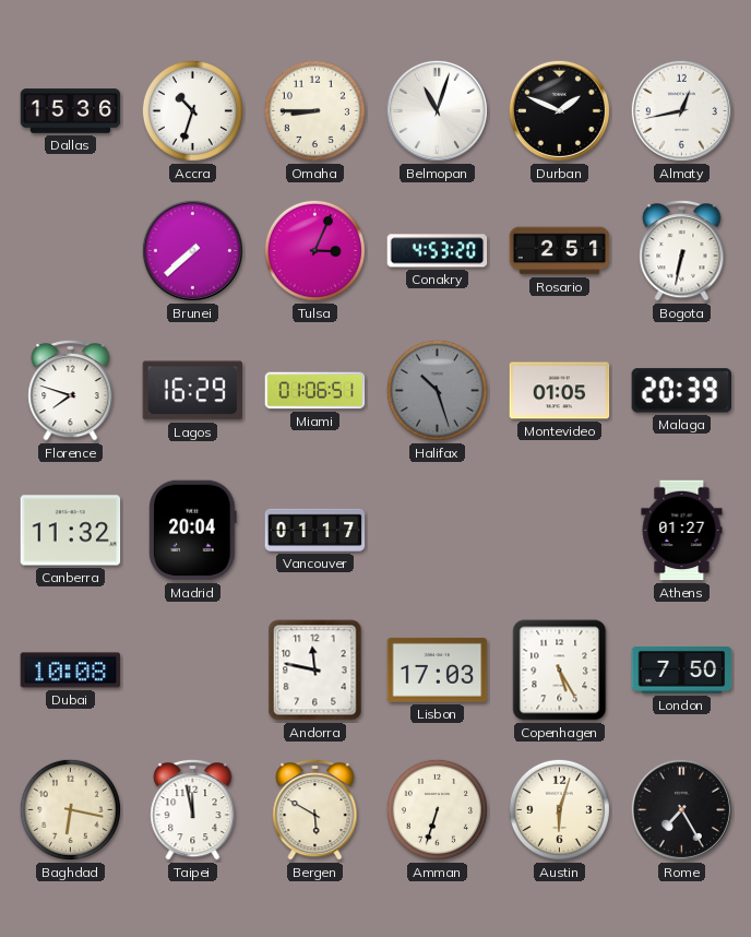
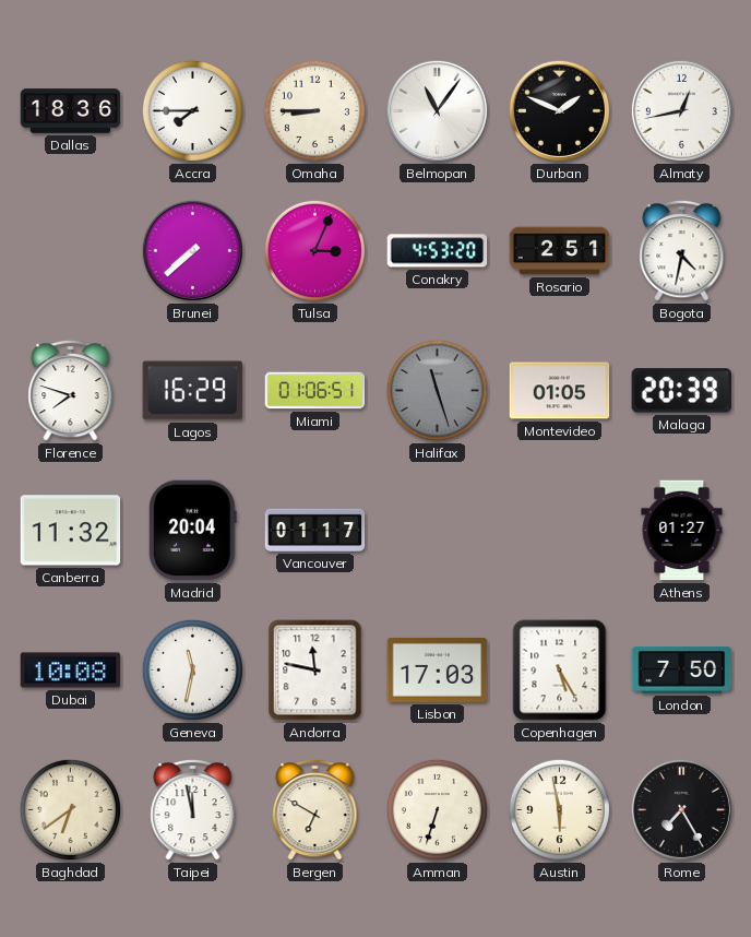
Dallas: 15:36 -> 18:36
Accra: 10:33 -> 7:45
Belmopan: 11:03 -> 11:06
Bogota: 6:32 -> 4:32
Halifax: 10:27 -> 11:27
Geneva: none -> 11:32
Baghdad: 6:17 -> 6:39
Bergen: 5:50 -> 6:50
Austin: 6:03 -> 5:58
